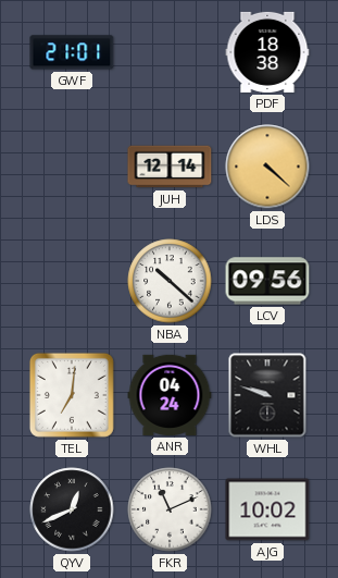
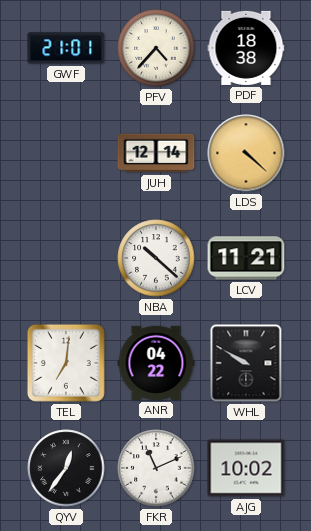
PFV: none -> 4:37
LCV: 09:56 -> 11:21
ANR: 04:24 -> 04:22
WHL: 9:48 -> 9:50
QYV: 12:41 -> 12:36
